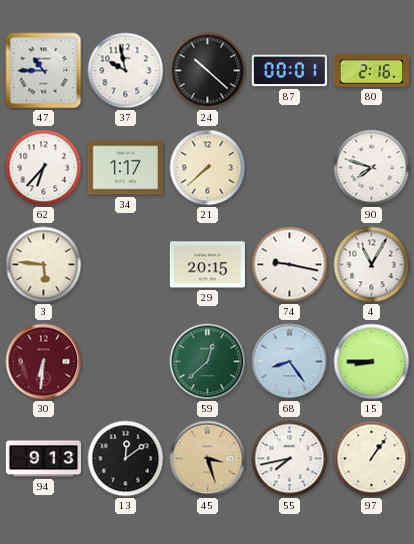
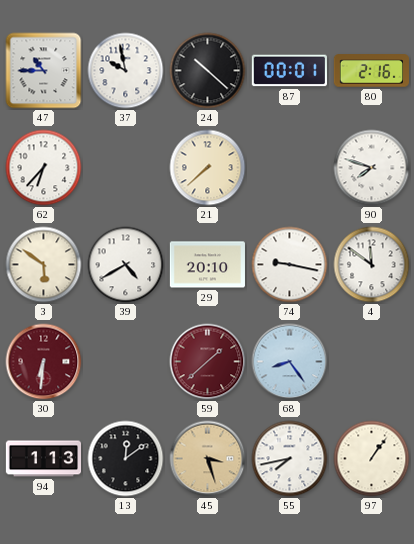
34: 1:17 -> none
3: 5:46 -> 5:51
39: none -> 4:40
29: 20:15 -> 20:10
4: 11:05 -> 11:51
59: 12:38 -> 1:38
59 dial: green -> burgundy
15: 8:45 -> none
94: 9:13 -> 1:13
